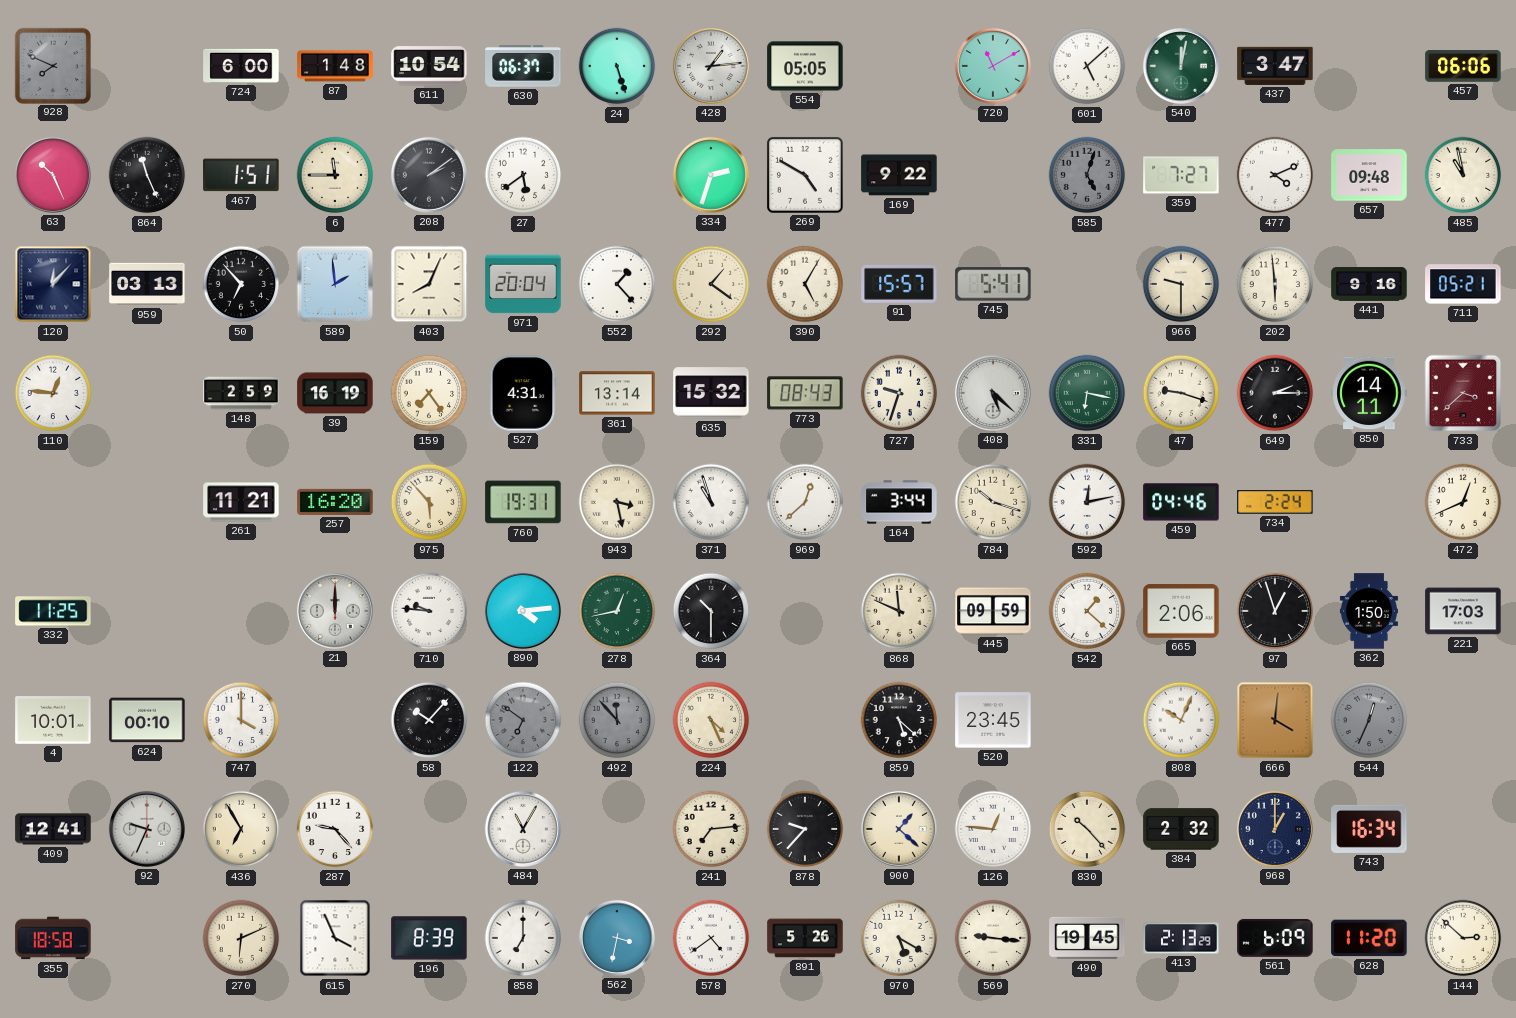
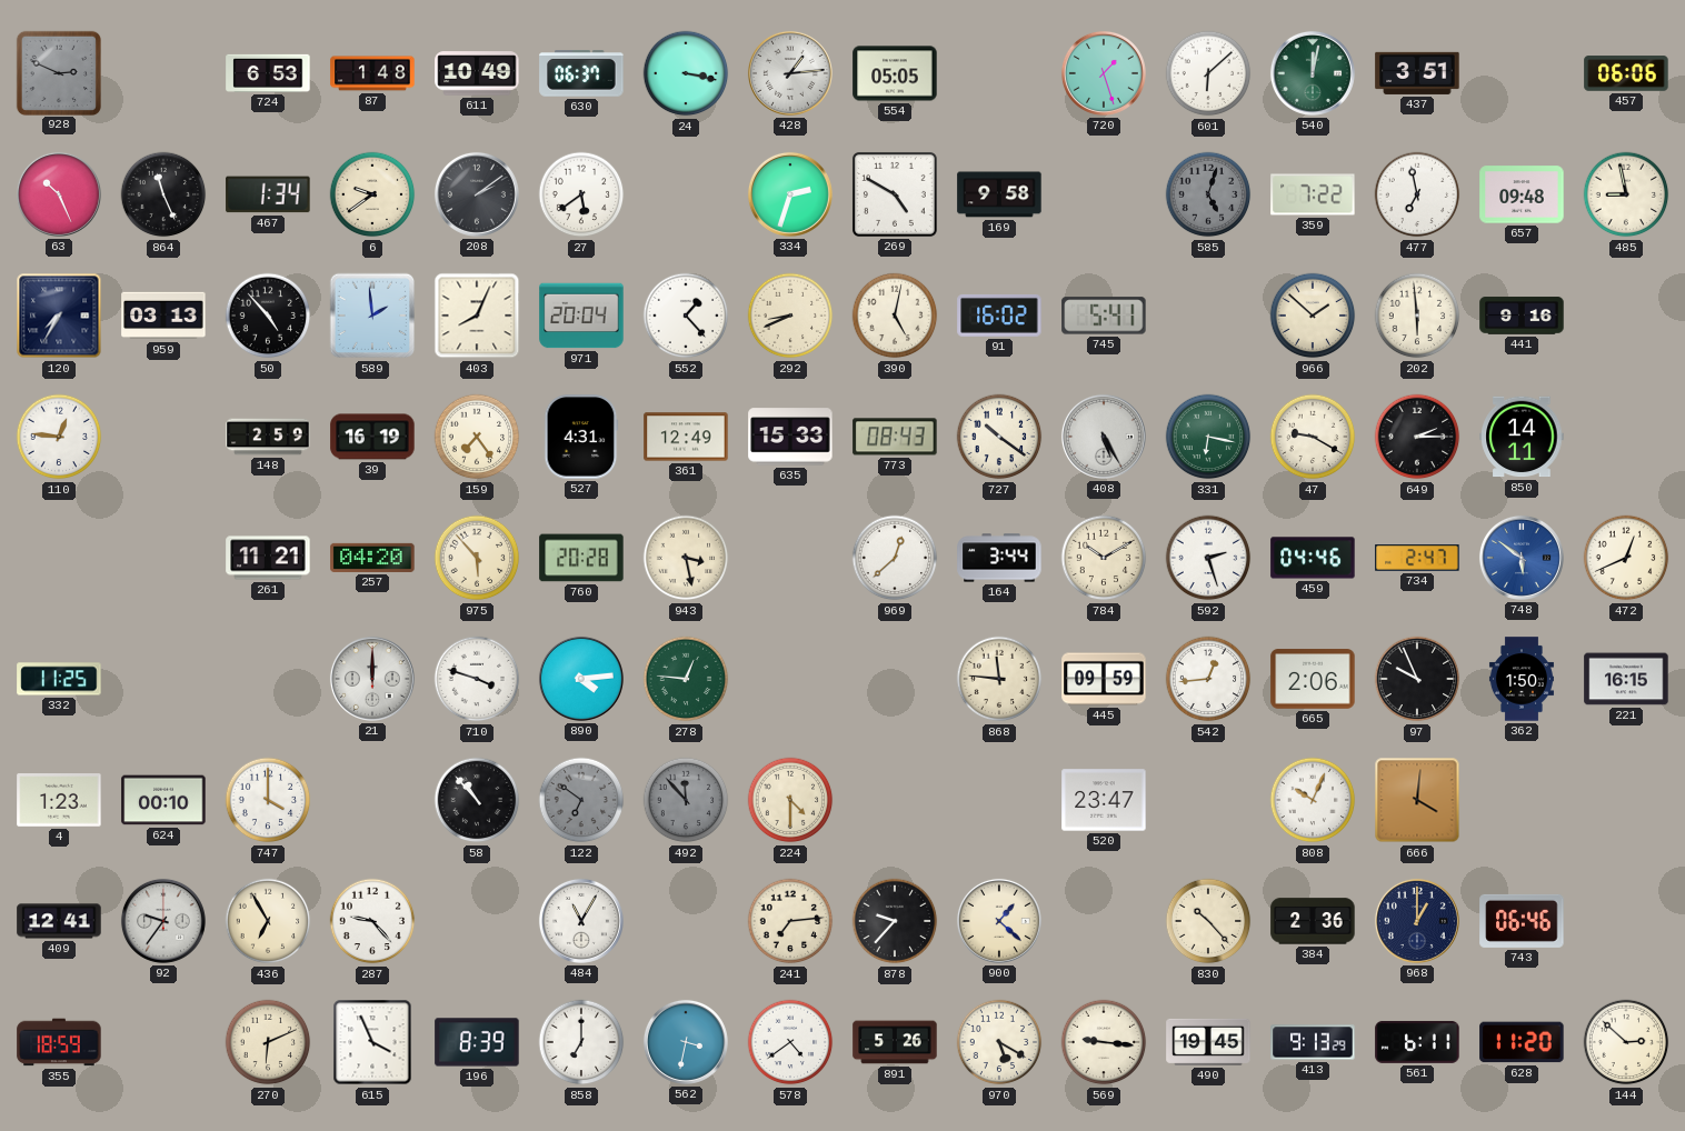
928: 7:49 -> 2:49
724: 6:00 -> 6:53
611: 10:54 -> 10:49
24: 5:27 -> 3:17
720: 11:10 -> 1:27
601: 5:08 -> 6:08
437: 3:47 -> 3:51
467: 1:51 -> 1:34
6: 11:45 -> 9:39
169: 9:22 -> 9:58
359: 7:27 -> 7:22
477: 4:11 -> 6:58
485: 10:58 -> 8:58
120: 12:07 -> 7:35
50: 6:53 -> 4:53
292: 1:21 -> 8:41
390: 5:05 -> 5:02
91: 15:57 -> 16:02
966: 9:30 -> 1:52
711: 05:21 -> none
361: 13:14 -> 12:49
635: 15:32 -> 15:33
727: 9:33 -> 10:21
408: 5:22 -> 5:25
47: 9:18 -> 9:20
733: 3:38 -> none
257: 16:20 -> 04:20
760: 19:31 -> 20:28
371: 10:57 -> none
784: 10:18 -> 10:10
592: 12:13 -> 2:27
734: 2:24 -> 2:47
748: none -> 5:51
710: 9:46 -> 3:48
278: 12:43 -> 12:46
364: 10:30 -> none
868: 11:49 -> 11:46
542: 1:22 -> 12:44
97: 12:57 -> 9:56
221: 17:03 -> 16:15
4: 10:01 -> 1:23
58: 10:07 -> 10:53
224: 4:26 -> 4:30
859: 5:22 -> none
520: 23:45 -> 23:47
544: 12:34 -> none
92: 9:34 -> 9:36
126: 12:46 -> none
384: 2:32 -> 2:36
743: 16:34 -> 06:46
355: 18:58 -> 18:59
413: 2:13 -> 9:13
561: 6:09 -> 6:11
